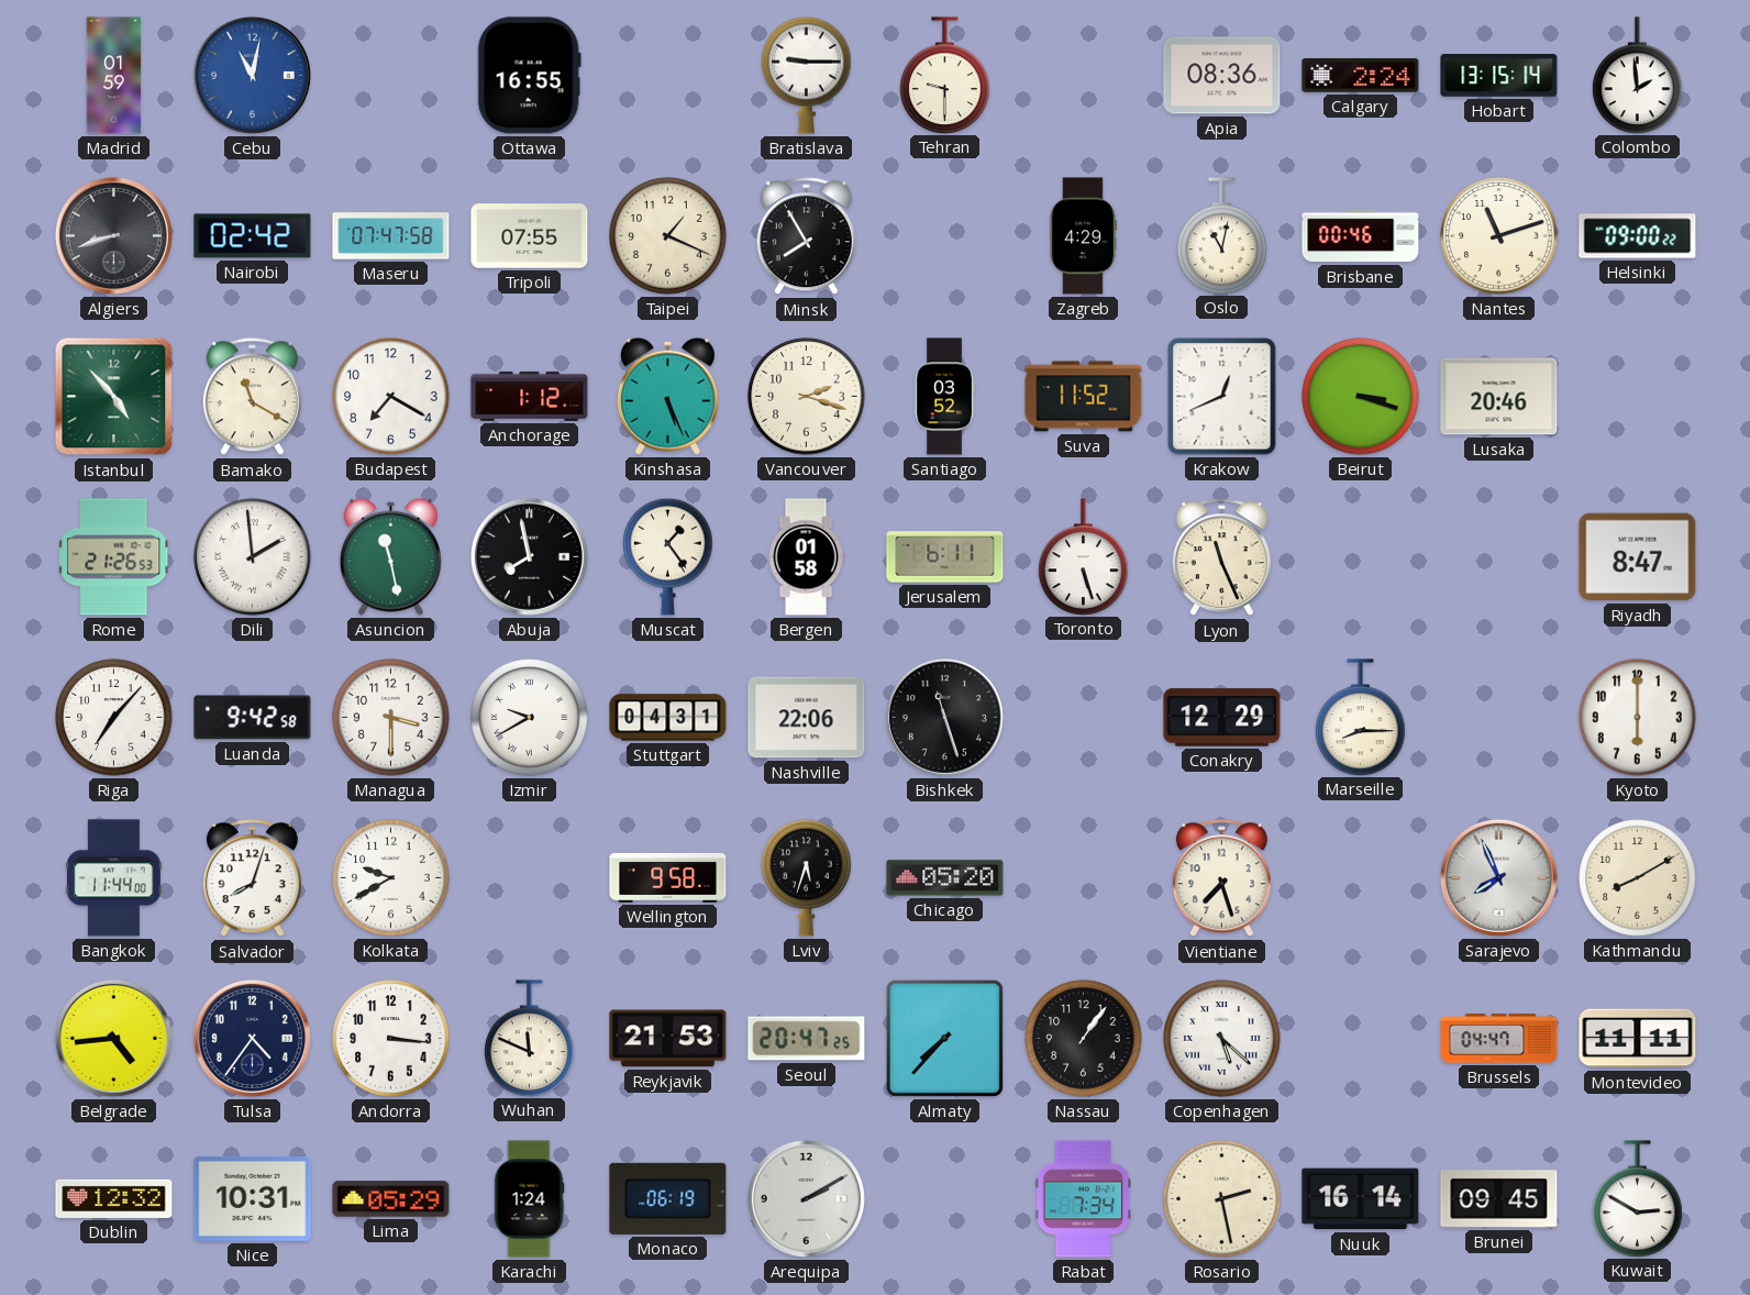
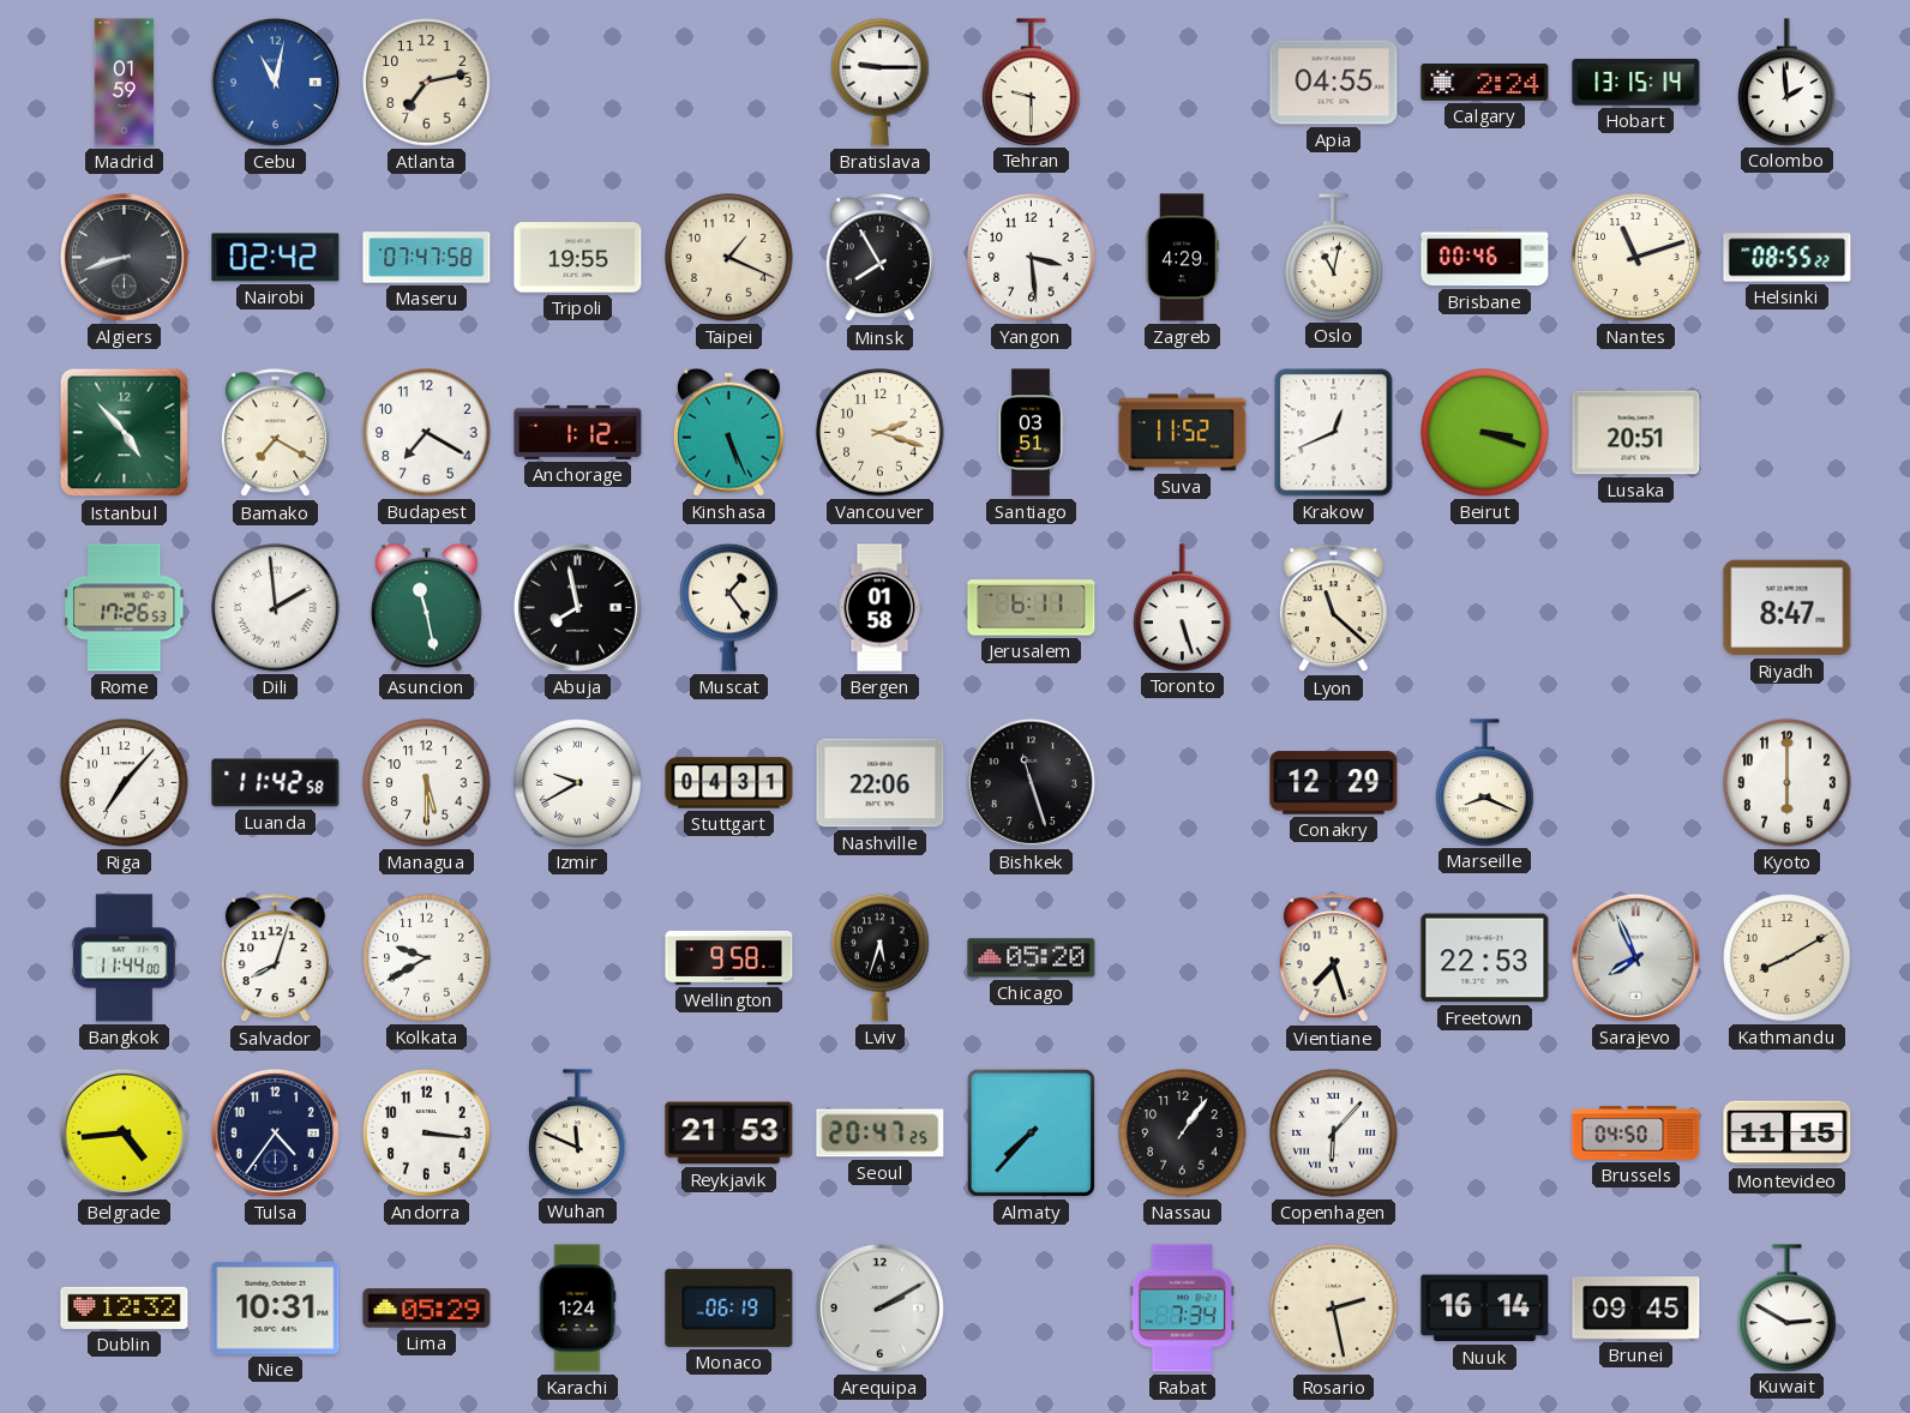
Atlanta: none -> 7:13
Ottawa: 16:55 -> none
Apia: 08:36 -> 04:55
Tripoli: 07:55 -> 19:55
Yangon: none -> 3:29
Helsinki: 09:00 -> 08:55
Bamako: 11:20 -> 7:20
Santiago: 03:52 -> 03:51
Lusaka: 20:46 -> 20:51
Rome: 21:26 -> 17:26
Lyon: 11:26 -> 11:22
Luanda: 9:42 -> 11:42
Managua: 3:30 -> 5:30
Marseille: 8:15 -> 8:19
Freetown: none -> 22:53
Copenhagen: 5:22 -> 6:07
Brussels: 04:47 -> 04:50
Montevideo: 11:11 -> 11:15
